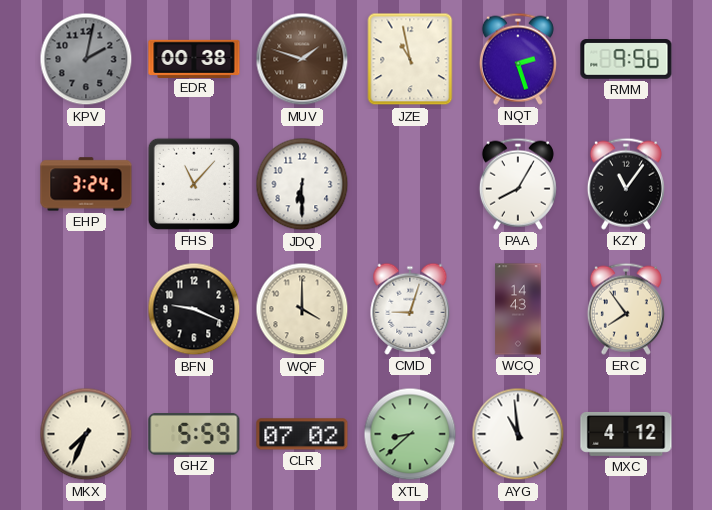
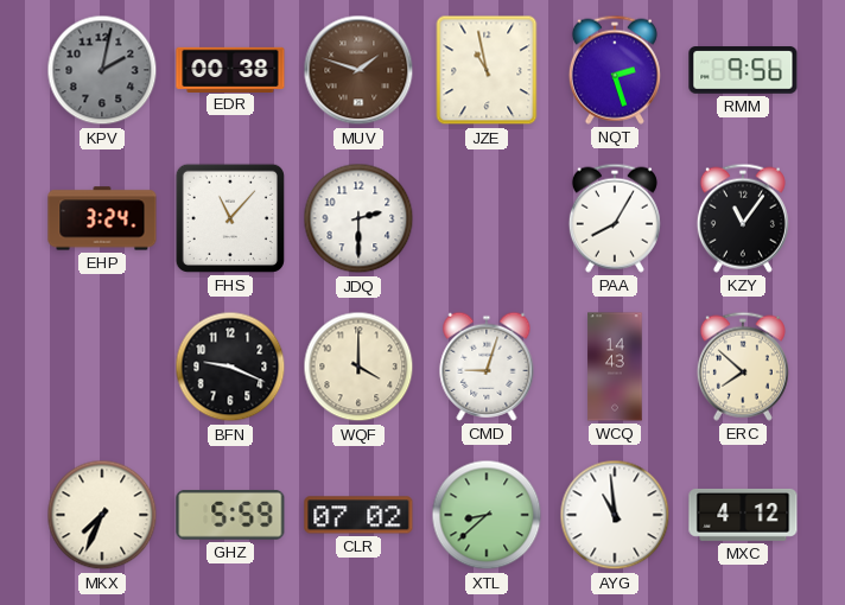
JDQ: 6:30 -> 2:30
ERC: 7:54 -> 7:52
